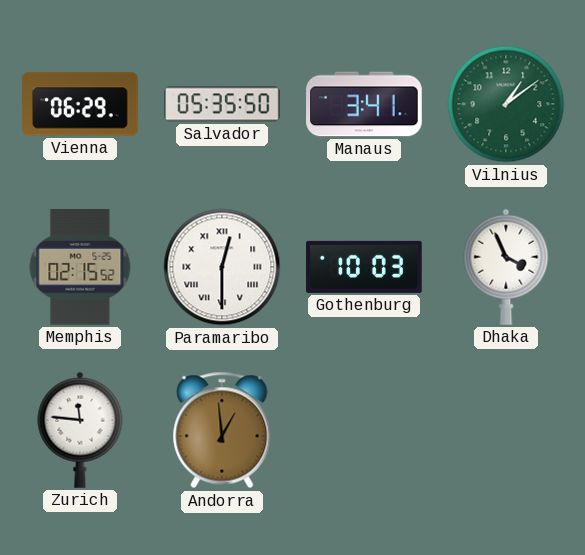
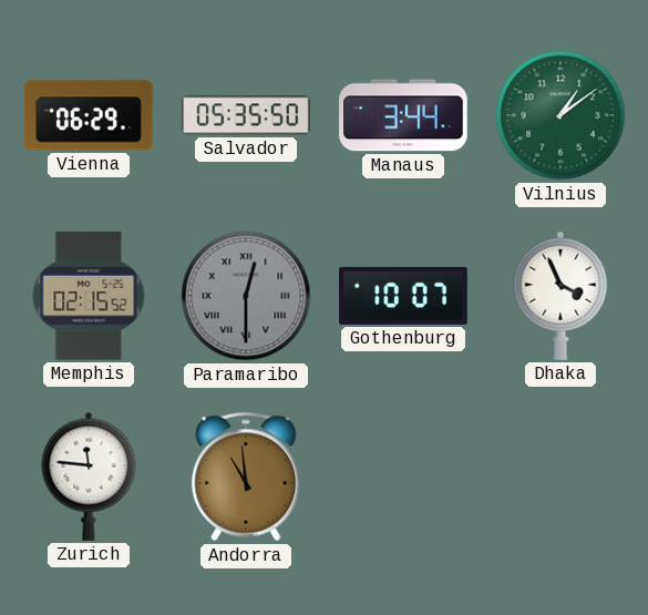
Manaus: 3:41 -> 3:44
Paramaribo dial: white -> grey
Gothenburg: 10:03 -> 10:07
Andorra: 12:59 -> 10:59
